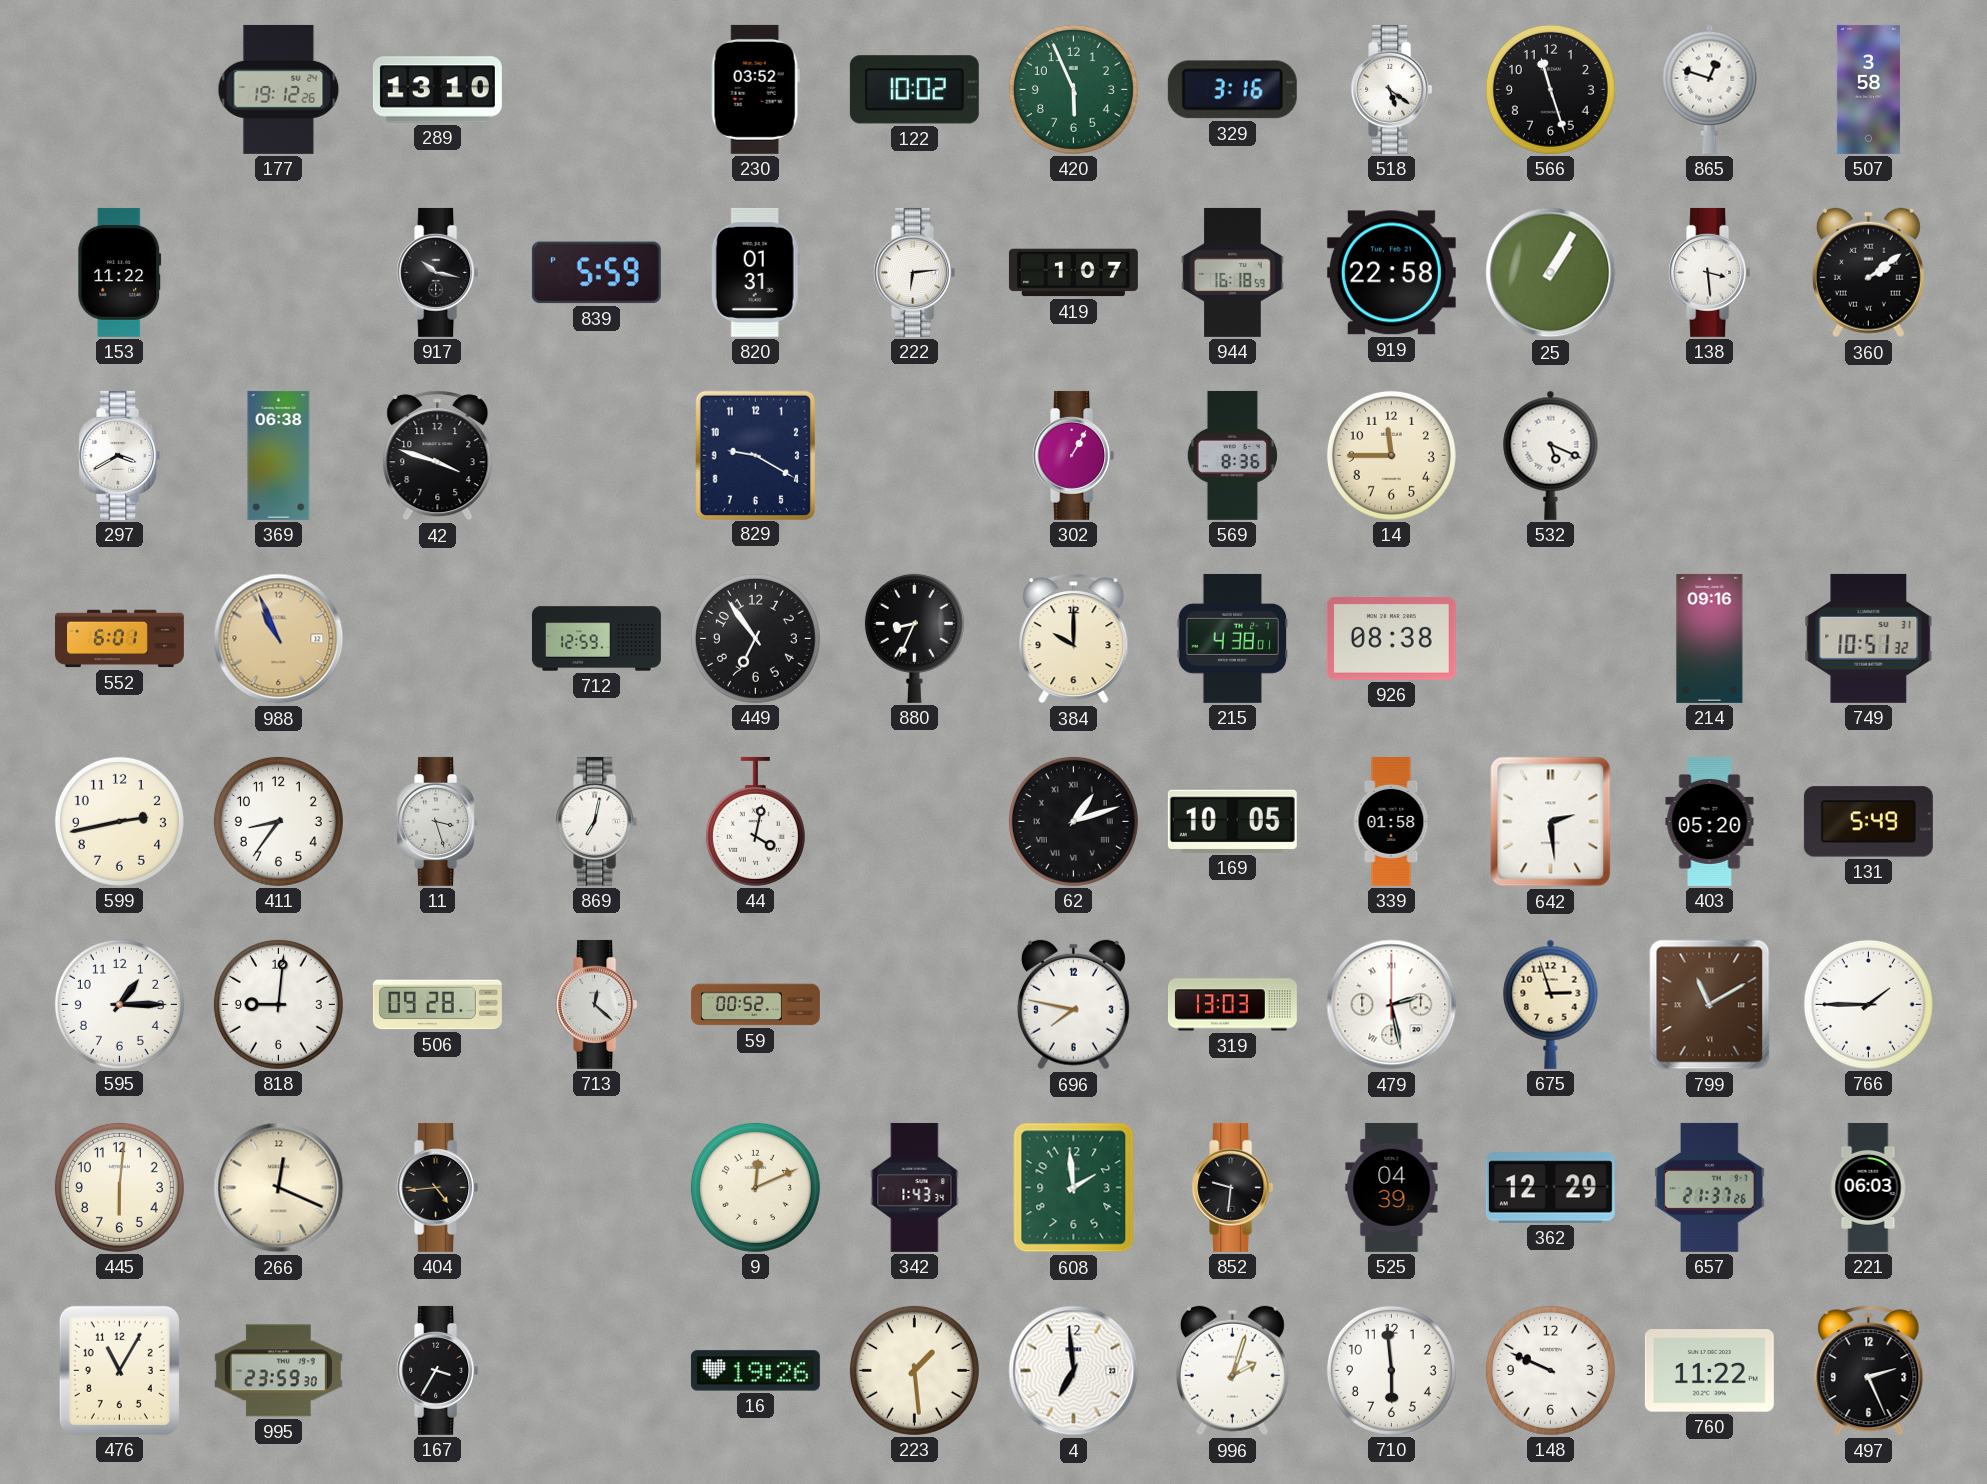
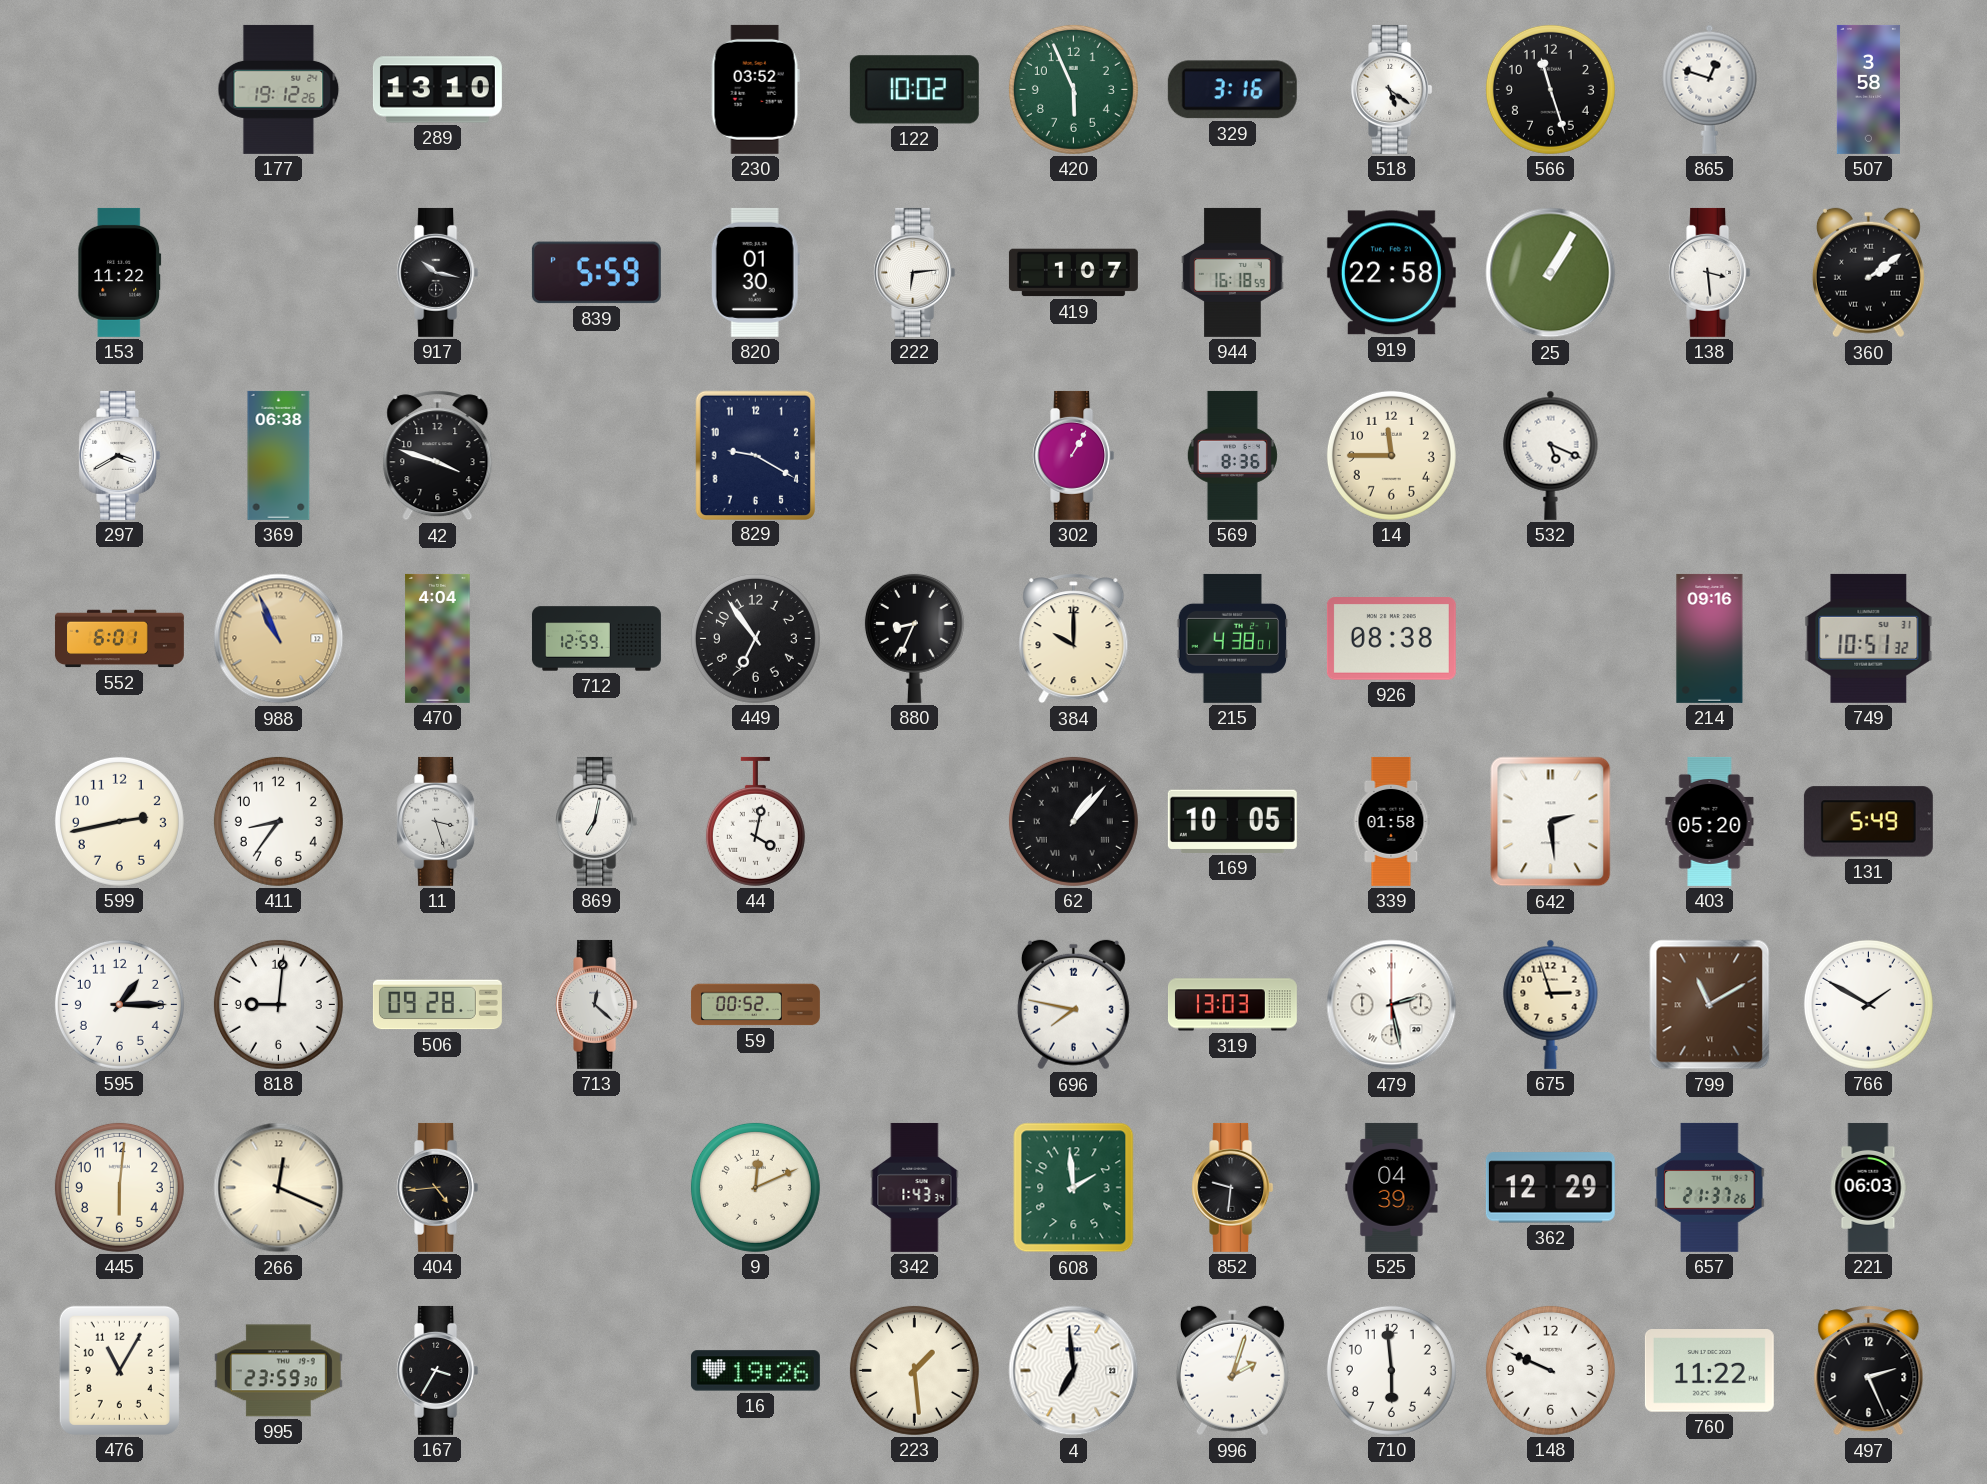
820: 01:31 -> 01:30
470: none -> 4:04
62: 1:12 -> 1:07
766: 1:45 -> 1:50
